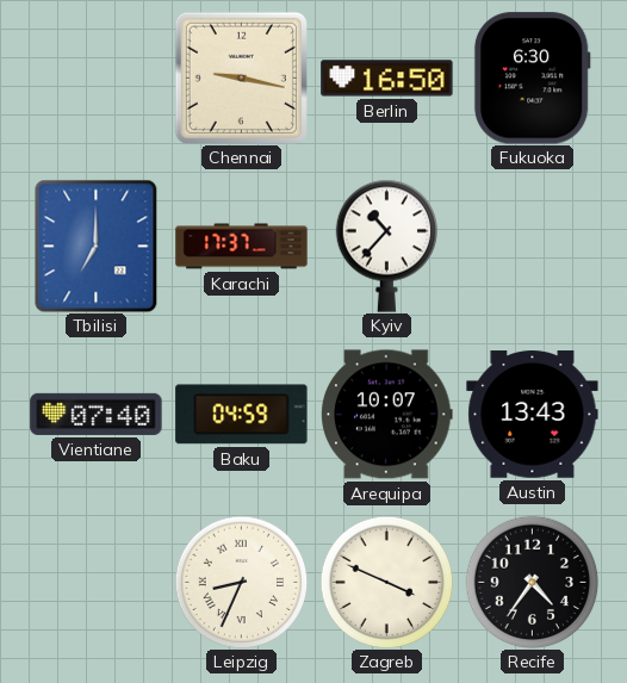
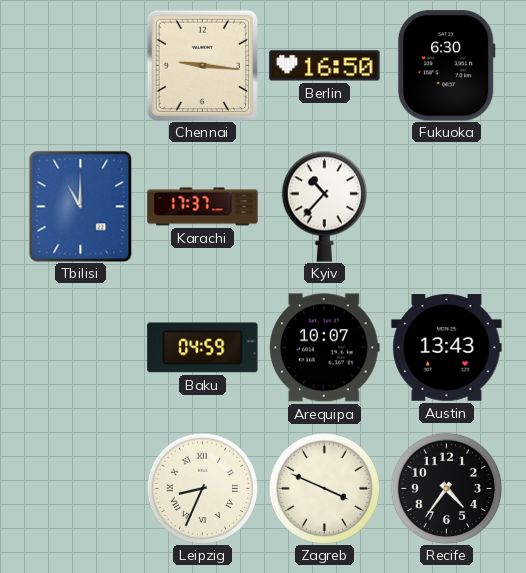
Chennai: 9:17 -> 9:16
Tbilisi: 7:00 -> 11:00
Vientiane: 07:40 -> none
